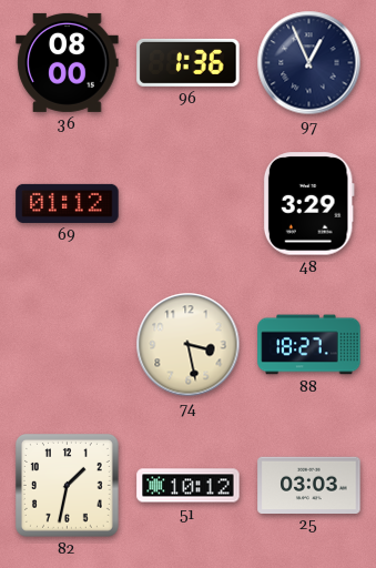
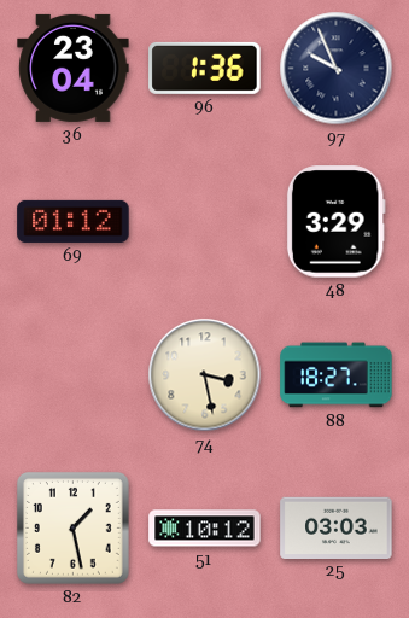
36: 08:00 -> 23:04
97: 12:56 -> 9:56
82: 1:32 -> 1:28
